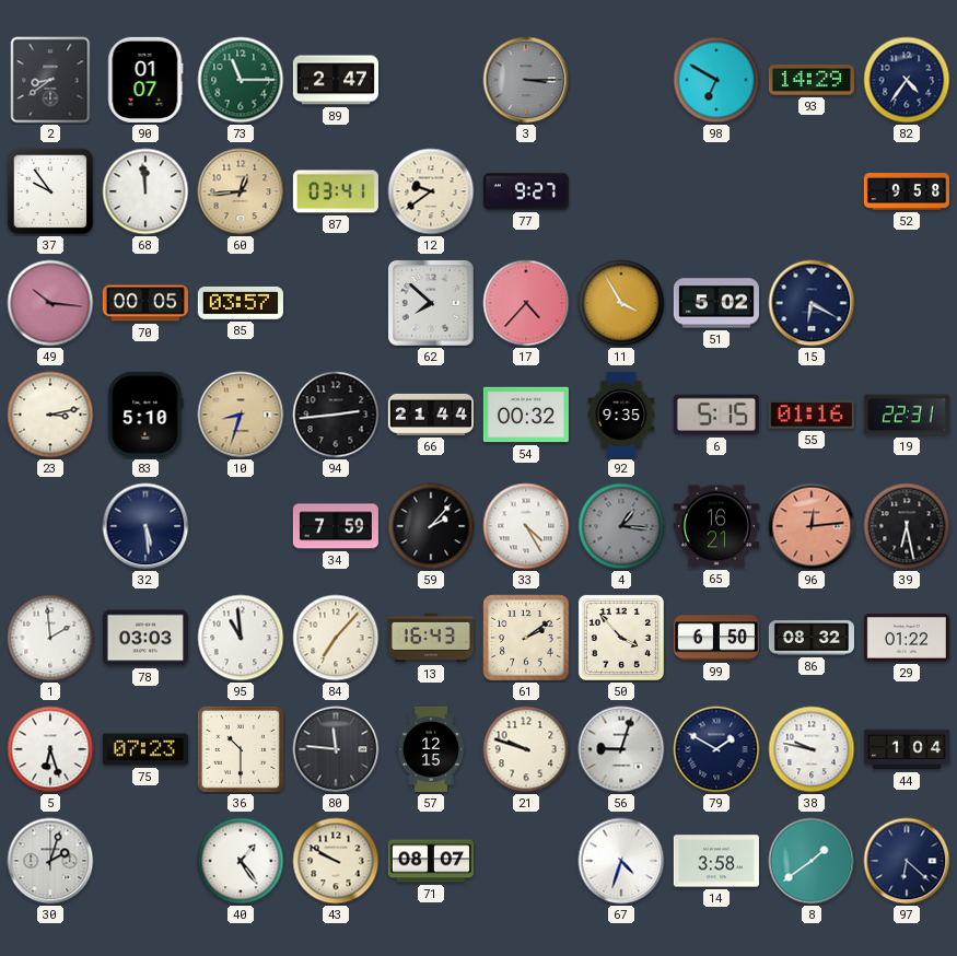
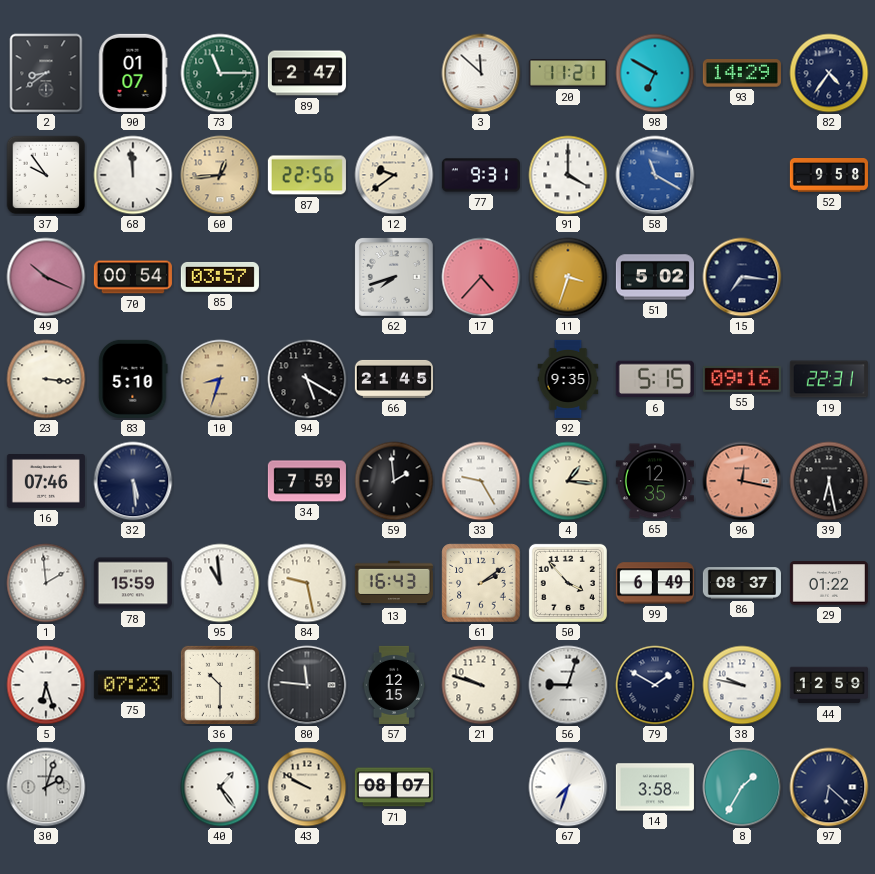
3: 3:15 -> 11:52
3 dial: grey -> white
20: none -> 11:21
87: 03:41 -> 22:56
77: 9:27 -> 9:31
91: none -> 4:00
58: none -> 11:20
49: 10:16 -> 10:19
70: 00:05 -> 00:54
62: 7:52 -> 7:42
11: 3:55 -> 3:33
15: 6:20 -> 7:16
23: 3:13 -> 3:16
94: 2:44 -> 5:20
66: 21:44 -> 21:45
54: 00:32 -> none
55: 01:16 -> 09:16
16: none -> 07:46
59: 2:07 -> 1:59
33: 4:25 -> 9:25
4 dial: grey -> cream
65: 16:21 -> 12:35
96: 12:14 -> 12:17
78: 03:03 -> 15:59
84: 7:07 -> 9:28
99: 6:50 -> 6:49
86: 08:32 -> 08:37
44: 1:04 -> 12:59
67: 4:33 -> 7:33
8: 1:39 -> 1:35
